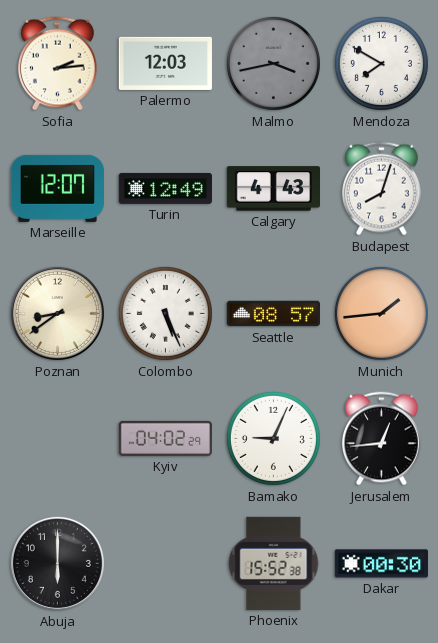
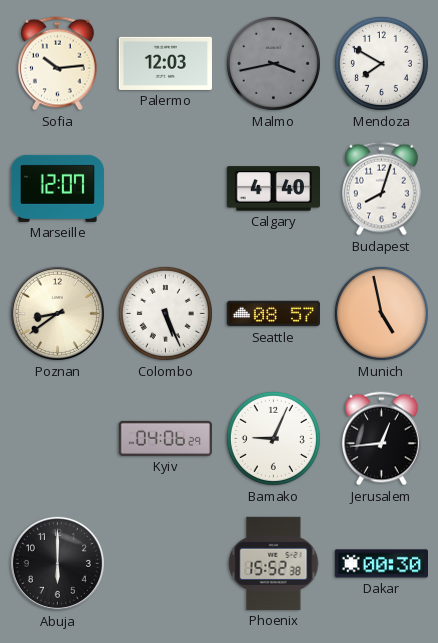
Sofia: 2:14 -> 10:14
Turin: 12:49 -> none
Calgary: 4:43 -> 4:40
Munich: 1:44 -> 4:58
Kyiv: 04:02 -> 04:06
